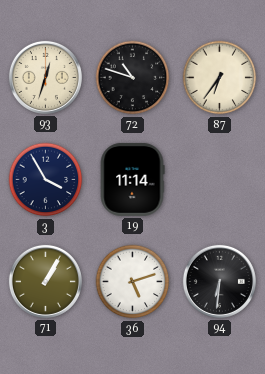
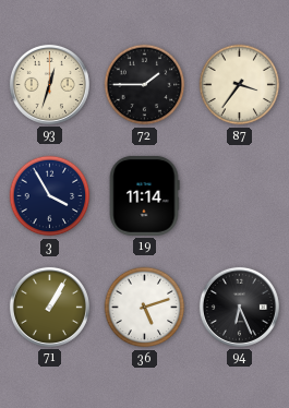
72: 10:48 -> 1:45
87: 6:36 -> 3:36
94: 6:31 -> 6:26
